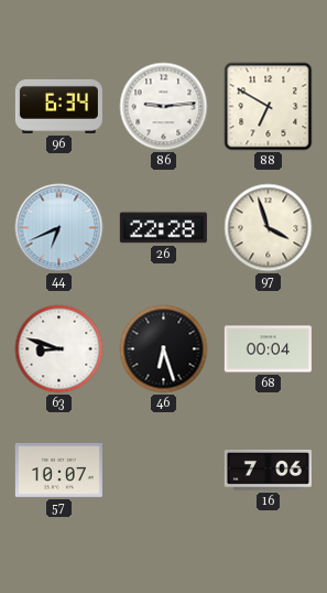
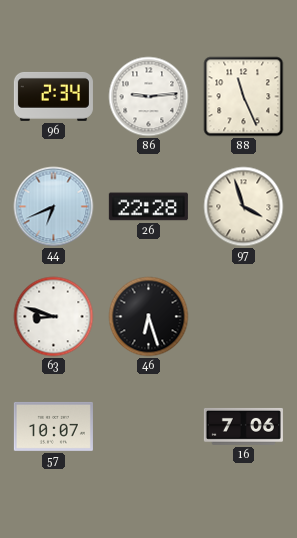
96: 6:34 -> 2:34
88: 6:50 -> 11:26
68: 00:04 -> none
